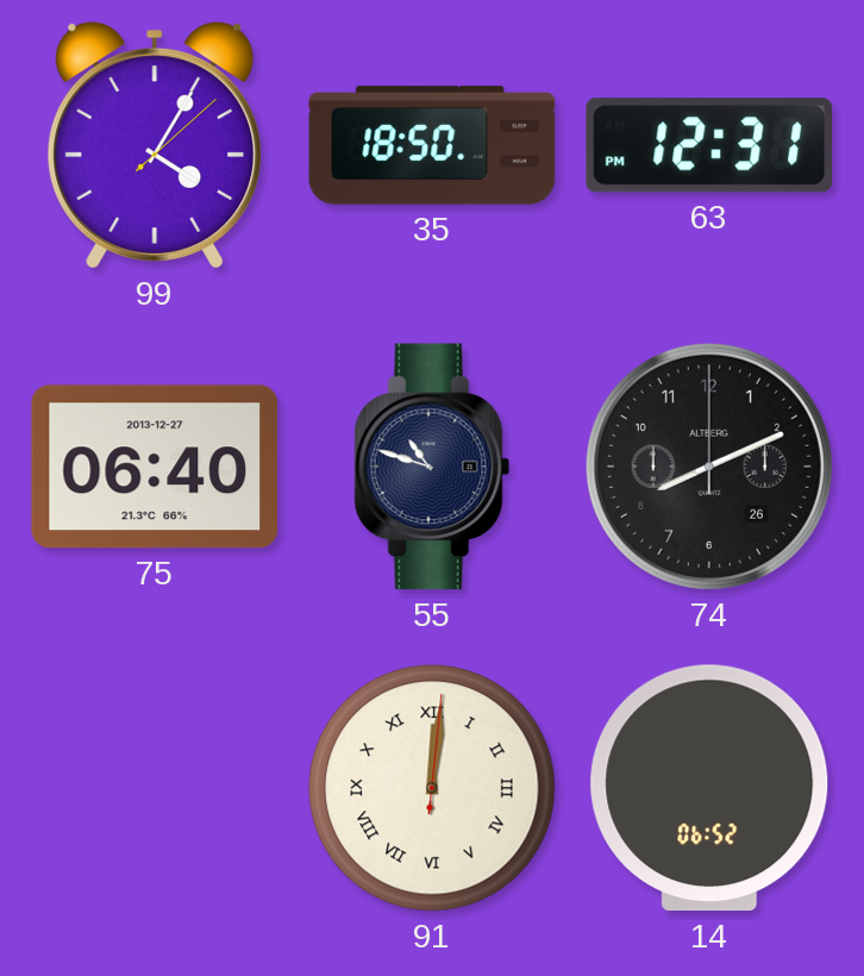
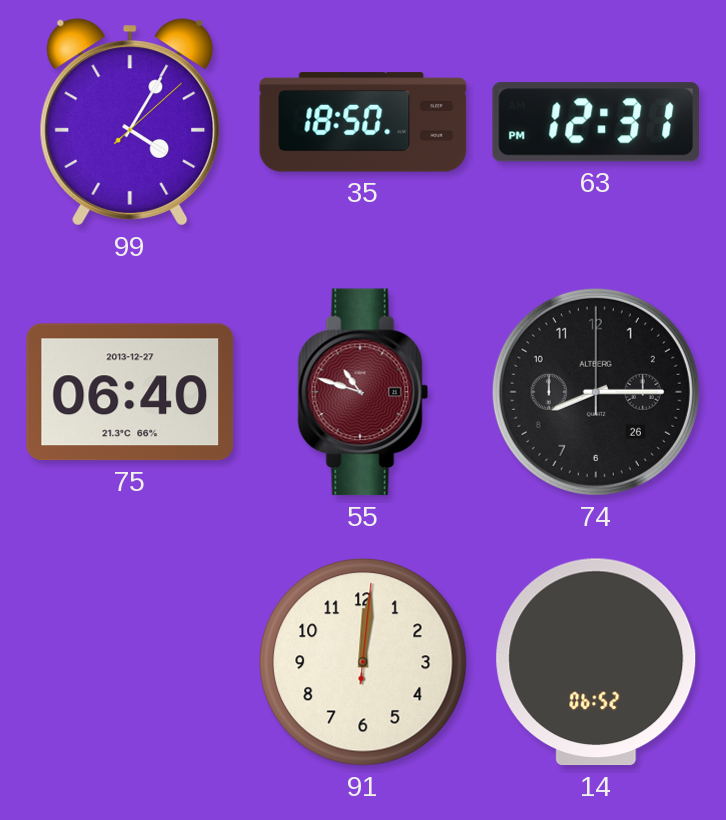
55 dial: navy -> burgundy
74: 8:11 -> 8:15
91 numerals: Roman -> Arabic
